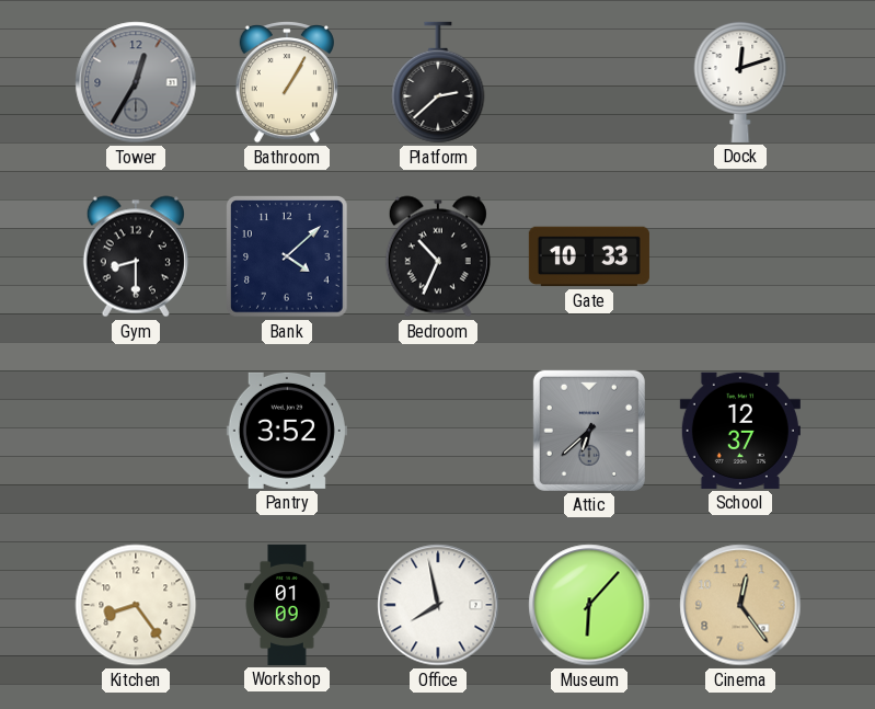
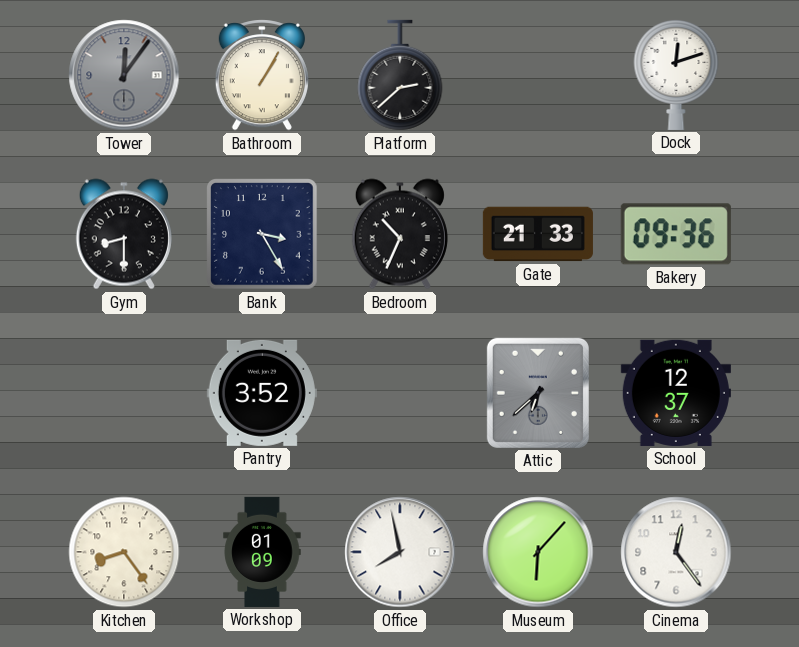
Tower: 12:35 -> 12:06
Bank: 4:08 -> 3:25
Gate: 10:33 -> 21:33
Bakery: none -> 09:36
Cinema dial: champagne -> white
